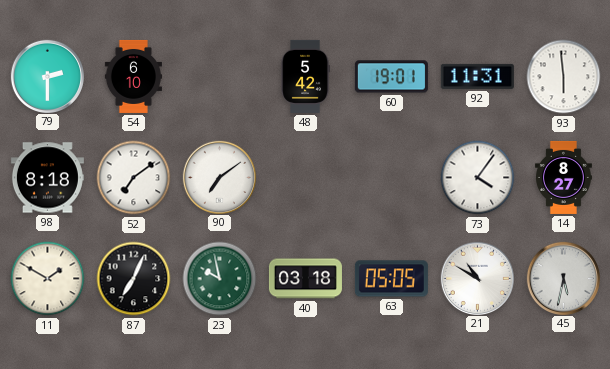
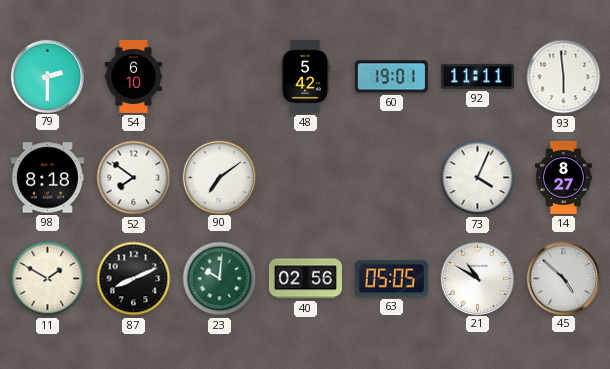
92: 11:31 -> 11:11
52: 7:09 -> 7:51
73: 4:06 -> 4:04
87: 7:04 -> 8:11
23: 9:58 -> 10:01
40: 03:18 -> 02:56
45: 5:32 -> 4:52
